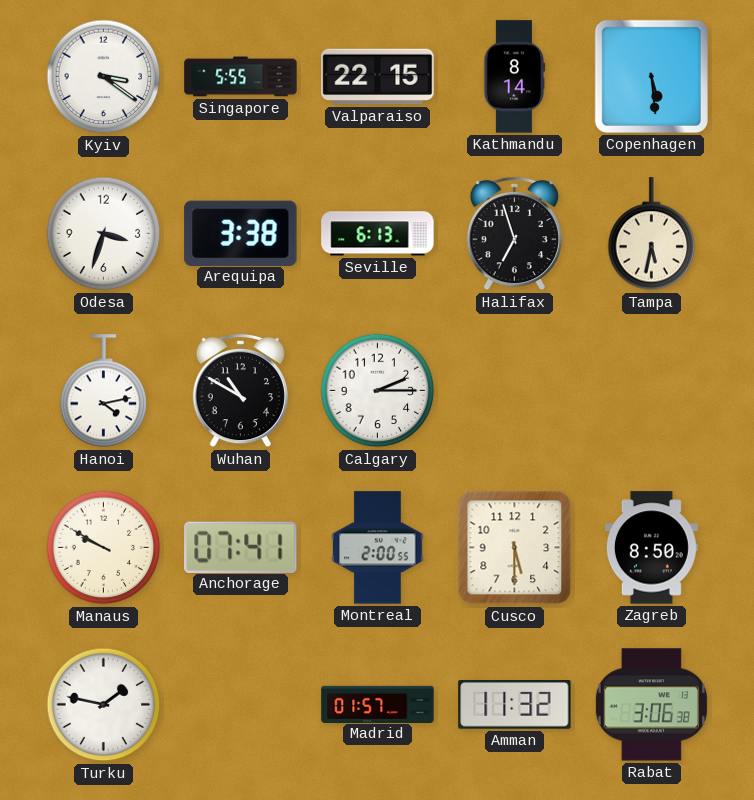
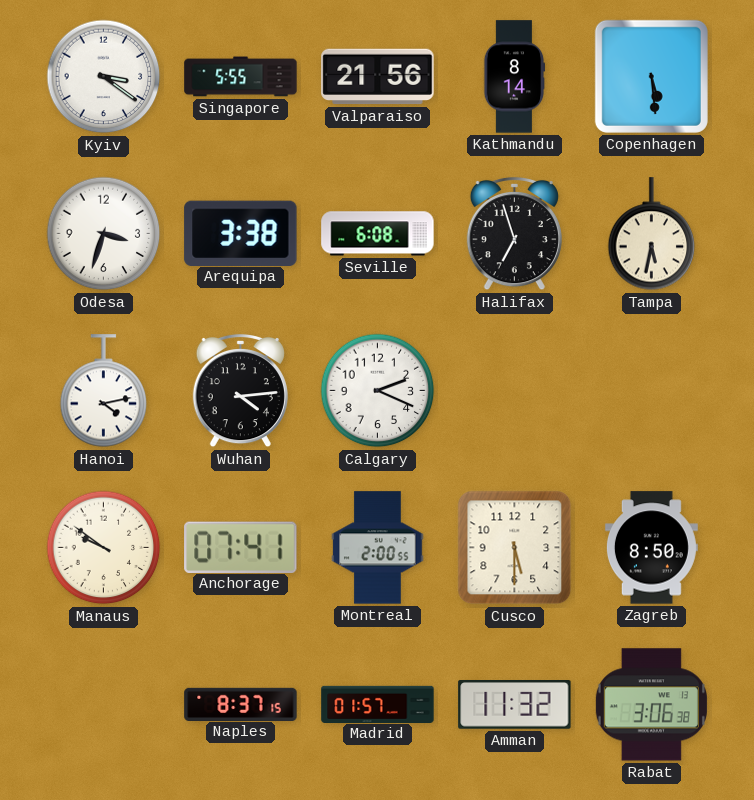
Valparaiso: 22:15 -> 21:56
Seville: 6:13 -> 6:08
Wuhan: 10:50 -> 4:14
Calgary: 2:15 -> 2:19
Manaus: 9:50 -> 9:51
Turku: 1:47 -> none
Naples: none -> 8:37
